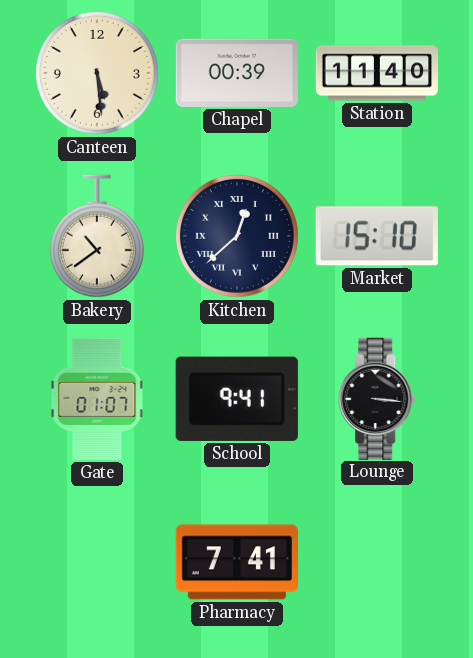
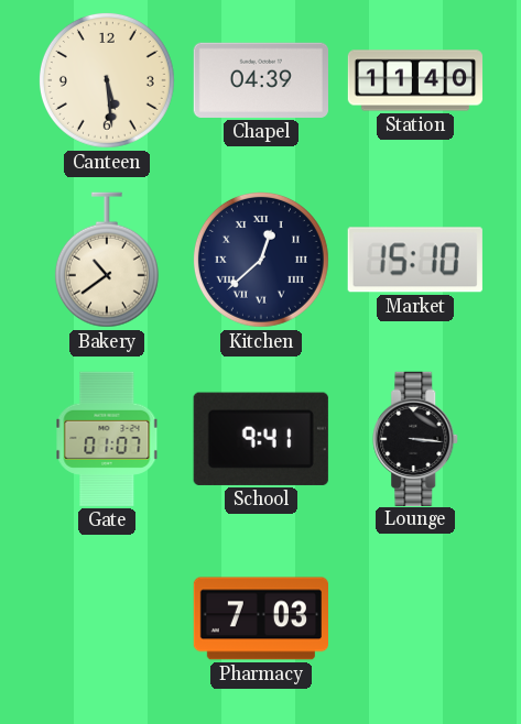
Chapel: 00:39 -> 04:39
Pharmacy: 7:41 -> 7:03
